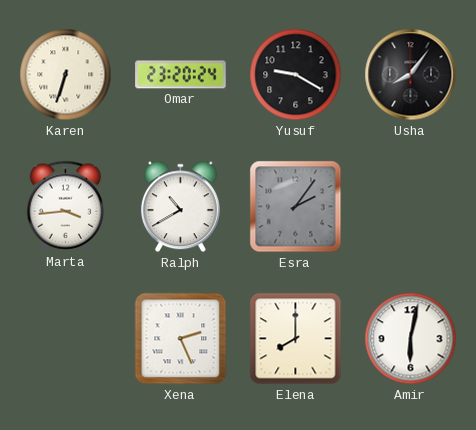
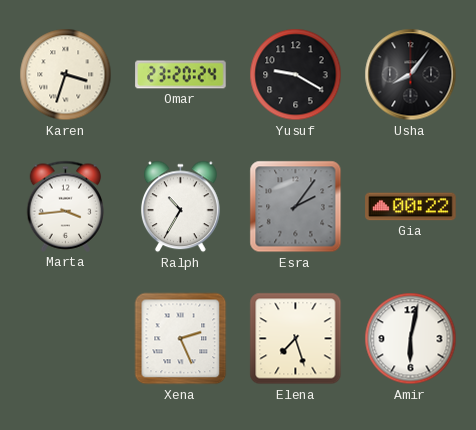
Karen: 6:33 -> 3:33
Ralph: 10:40 -> 10:35
Gia: none -> 00:22
Elena: 8:00 -> 7:27
